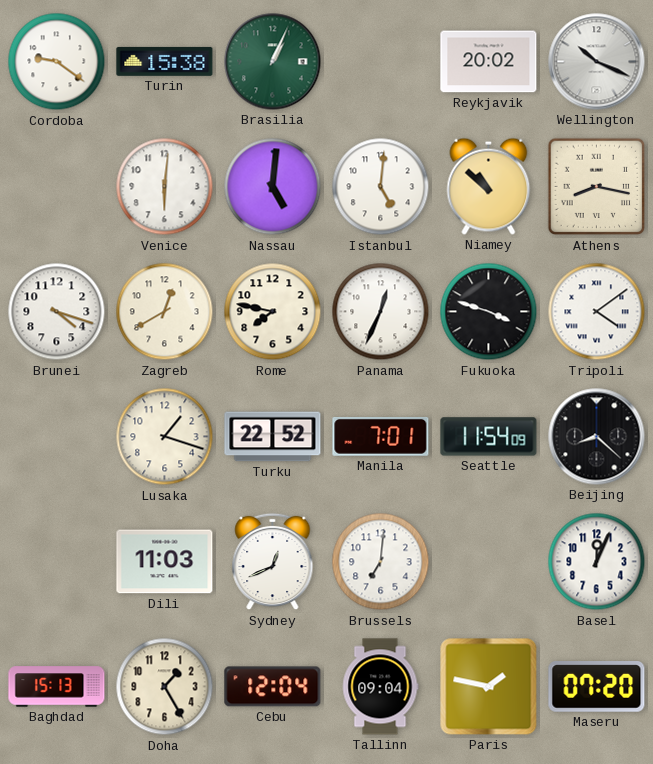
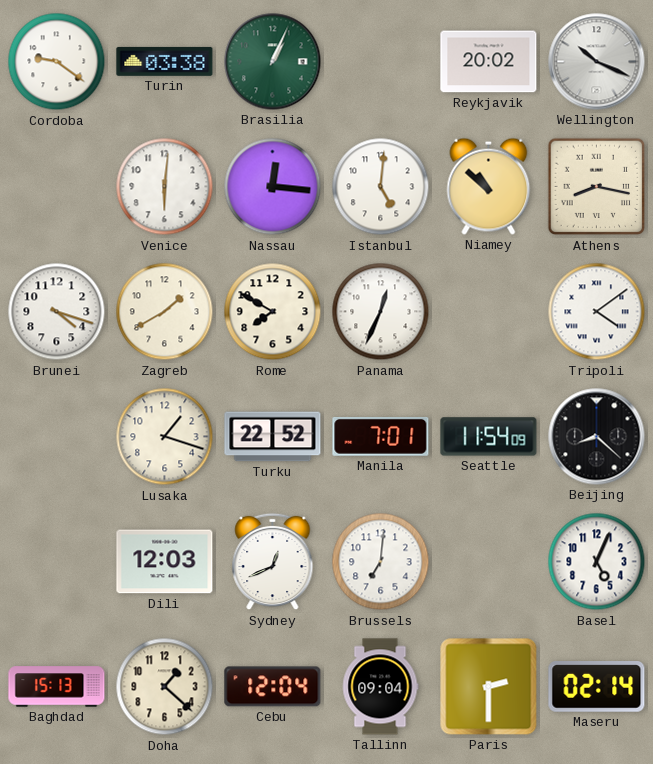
Turin: 15:38 -> 03:38
Nassau: 5:01 -> 12:16
Zagreb: 12:40 -> 1:40
Rome: 7:47 -> 7:50
Fukuoka: 3:48 -> none
Dili: 11:03 -> 12:03
Basel: 12:04 -> 5:04
Doha: 1:25 -> 1:22
Paris: 1:47 -> 2:30
Maseru: 07:20 -> 02:14
